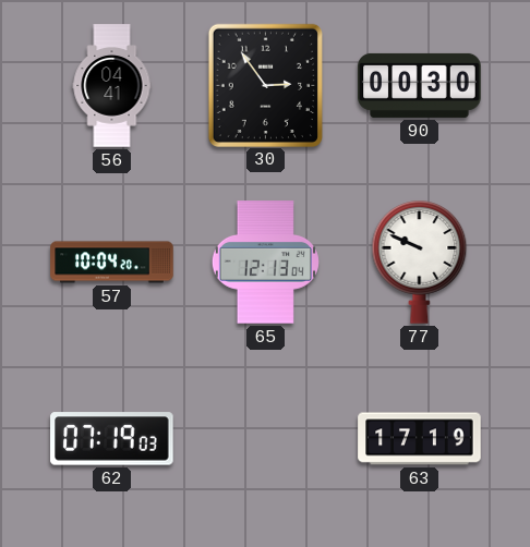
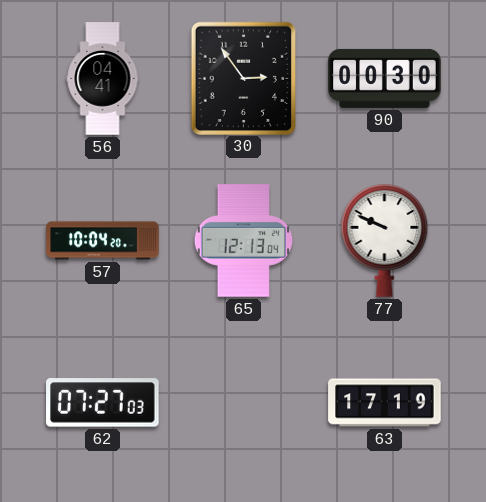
62: 07:19 -> 07:27
